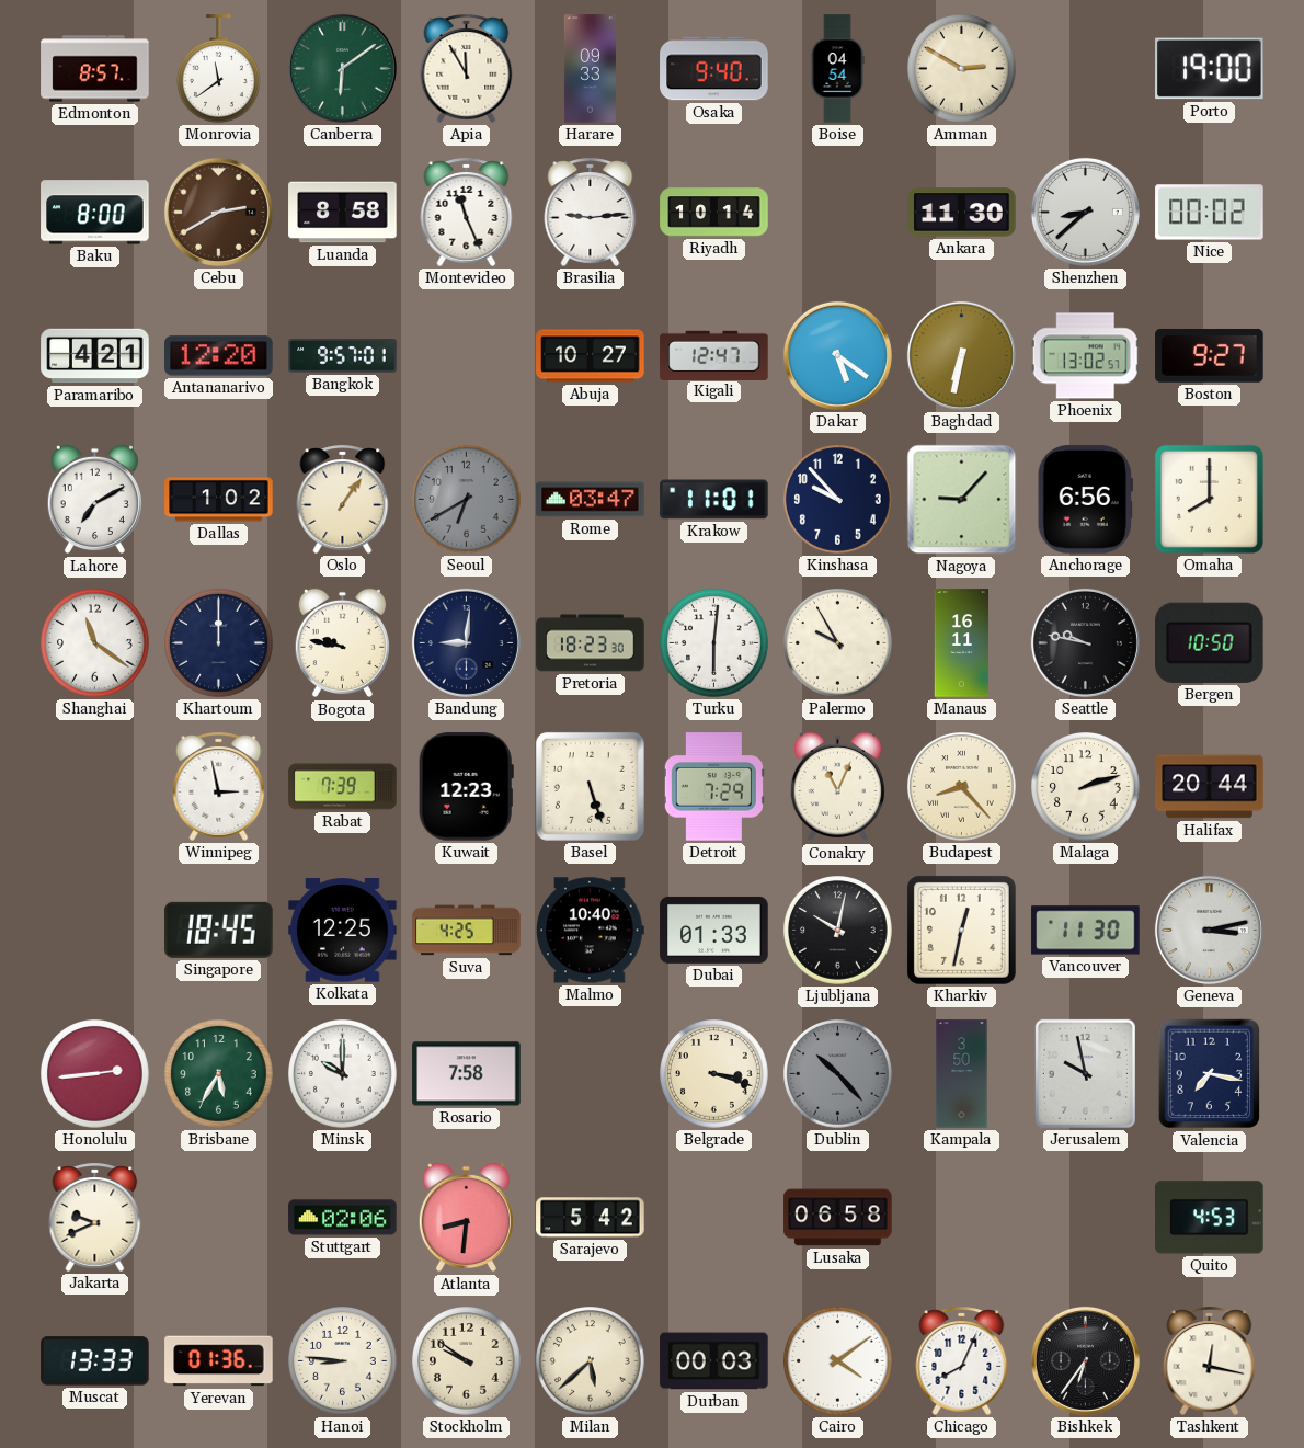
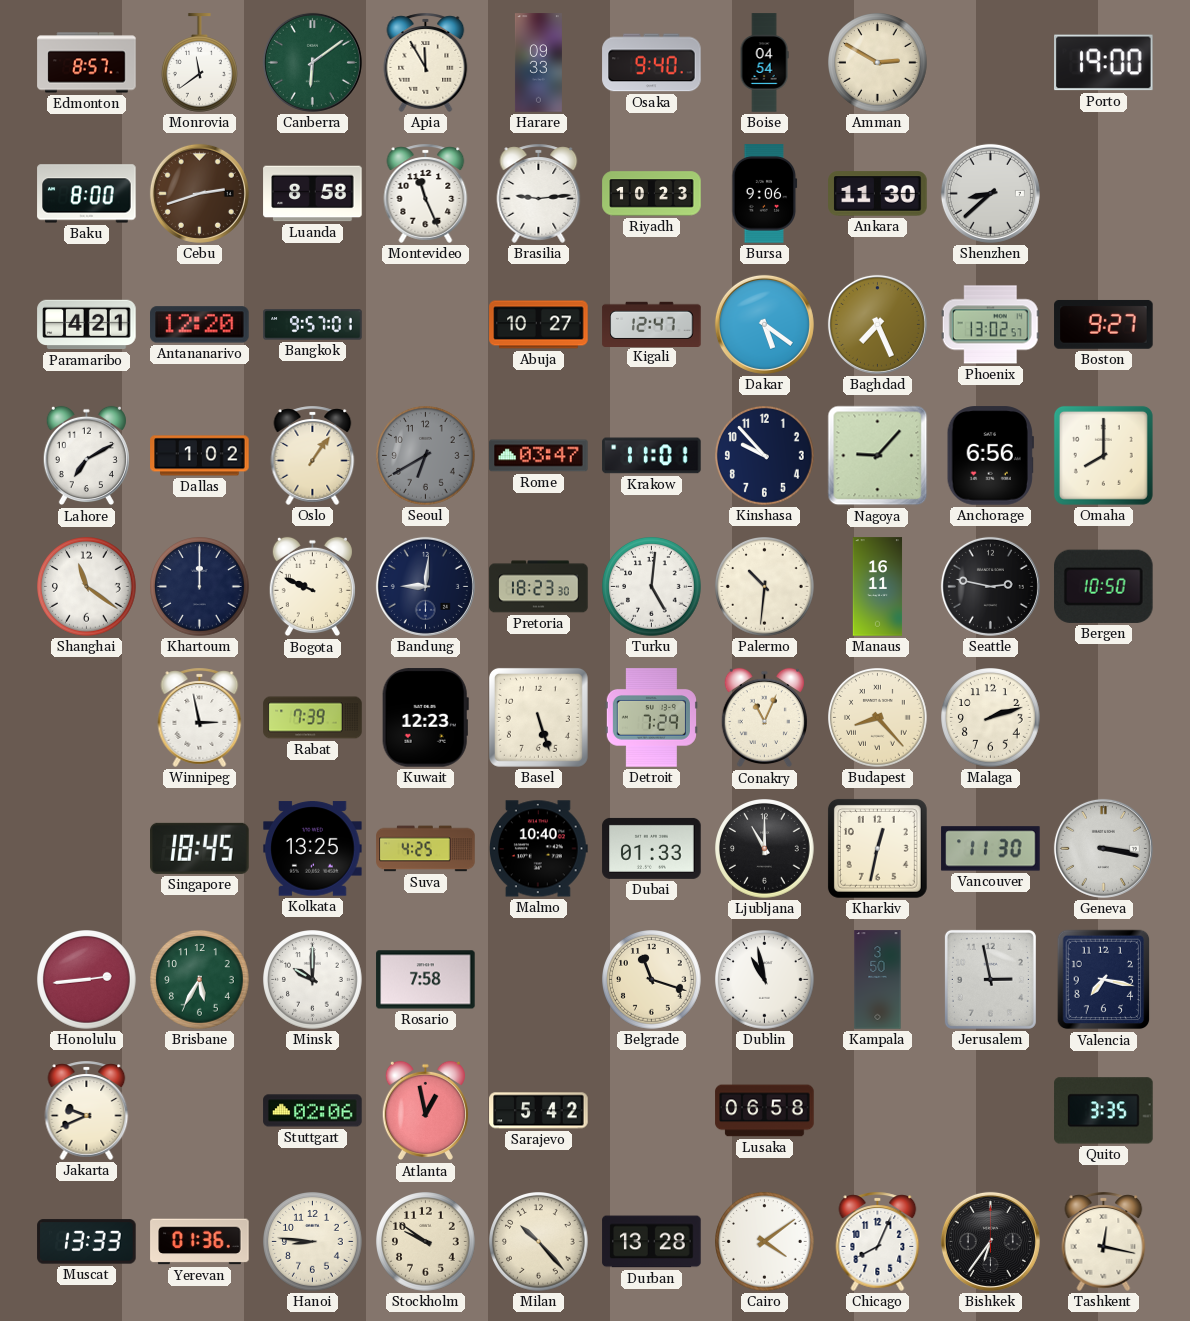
Cebu: 2:40 -> 2:42
Riyadh: 10:14 -> 10:23
Bursa: none -> 9:06
Nice: 00:02 -> none
Baghdad: 6:32 -> 7:26
Bogota: 9:47 -> 9:49
Turku: 6:01 -> 5:01
Palermo: 9:55 -> 10:31
Seattle: 9:47 -> 2:47
Halifax: 20:44 -> none
Kolkata: 12:25 -> 13:25
Ljubljana: 10:02 -> 11:00
Geneva: 3:13 -> 3:17
Belgrade: 3:18 -> 11:18
Dublin: 10:23 -> 10:58
Dublin dial: grey -> white
Jerusalem: 9:58 -> 2:58
Atlanta: 8:31 -> 12:58
Quito: 4:53 -> 3:35
Milan: 5:38 -> 10:23
Durban: 00:03 -> 13:28
